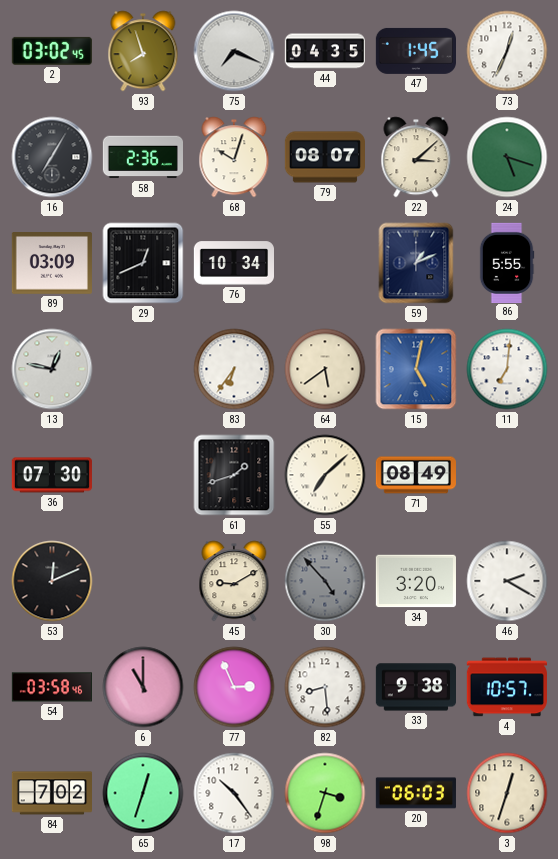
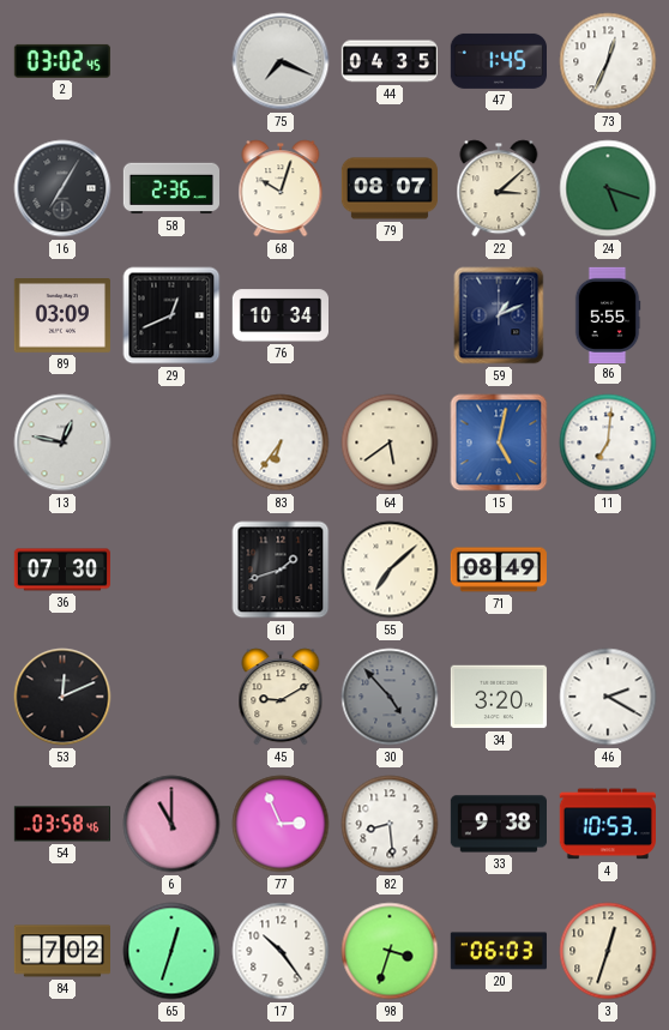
93: 7:57 -> none
4: 10:57 -> 10:53
